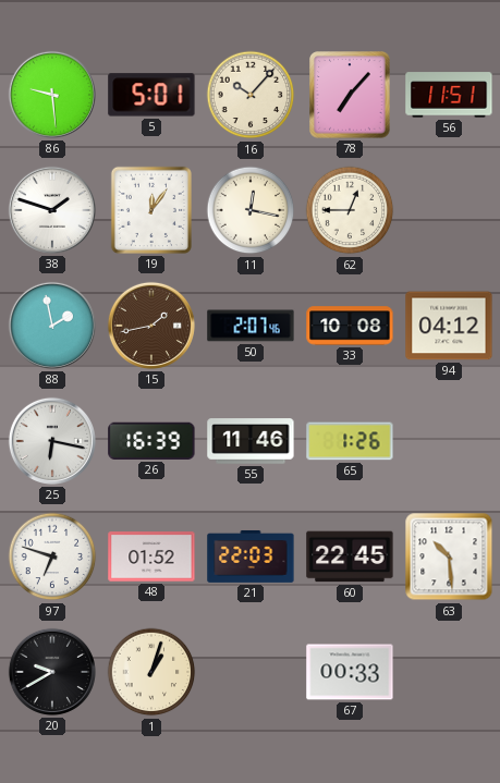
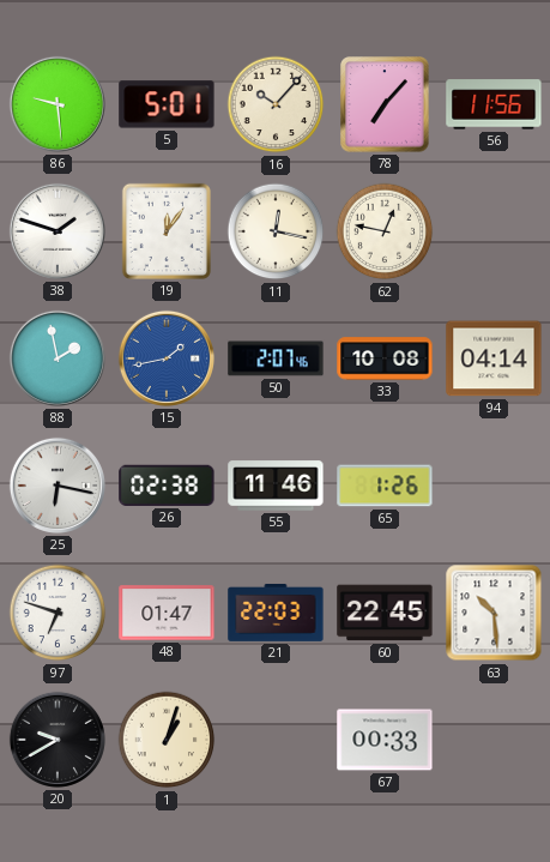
56: 11:51 -> 11:56
62: 12:45 -> 12:47
15 dial: brown -> blue
94: 04:12 -> 04:14
26: 16:39 -> 02:38
48: 01:52 -> 01:47
